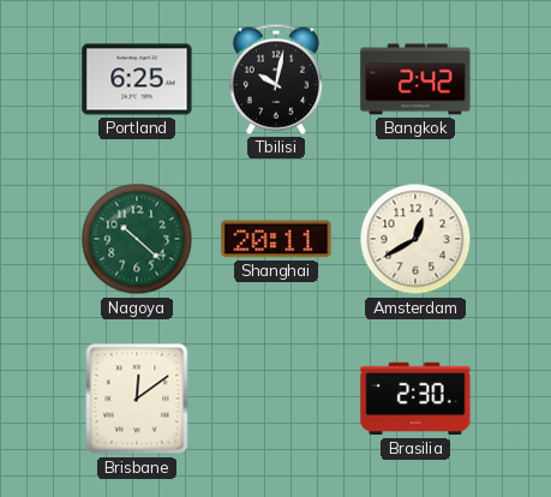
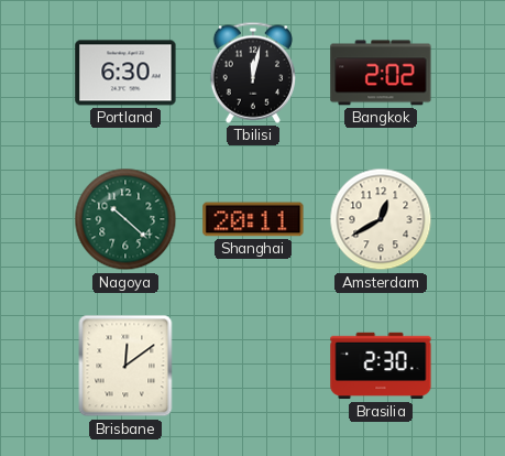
Portland: 6:25 -> 6:30
Tbilisi: 10:02 -> 12:02
Bangkok: 2:42 -> 2:02
